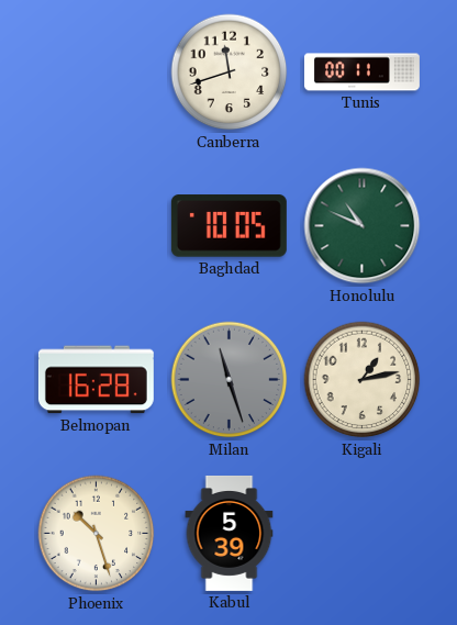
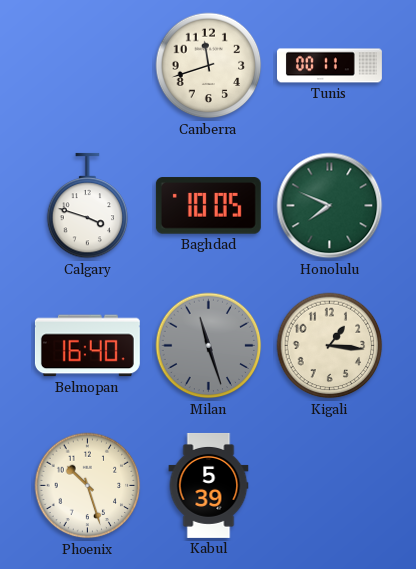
Calgary: none -> 3:48
Honolulu: 10:49 -> 7:49
Belmopan: 16:28 -> 16:40
Kigali: 1:13 -> 1:16
